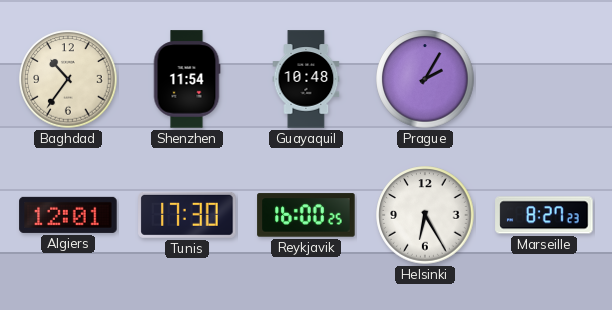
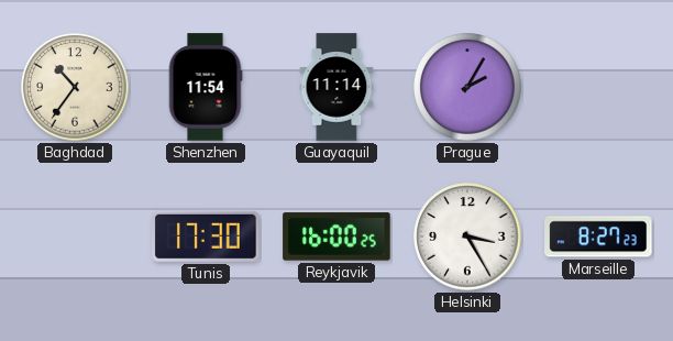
Guayaquil: 10:48 -> 11:14
Algiers: 12:01 -> none
Helsinki: 6:25 -> 3:25
